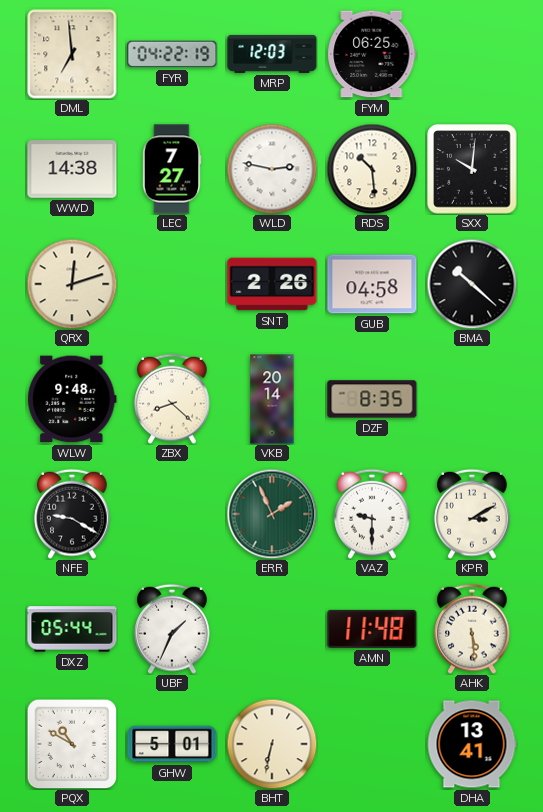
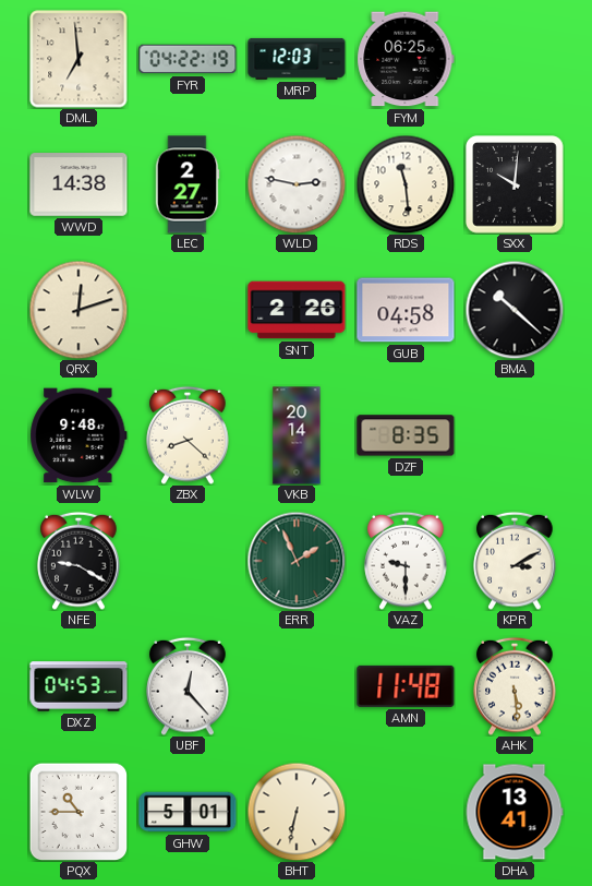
LEC: 7:27 -> 2:27
RDS: 10:29 -> 11:29
DXZ: 05:44 -> 04:53
UBF: 1:34 -> 12:23
PQX: 10:50 -> 10:45
